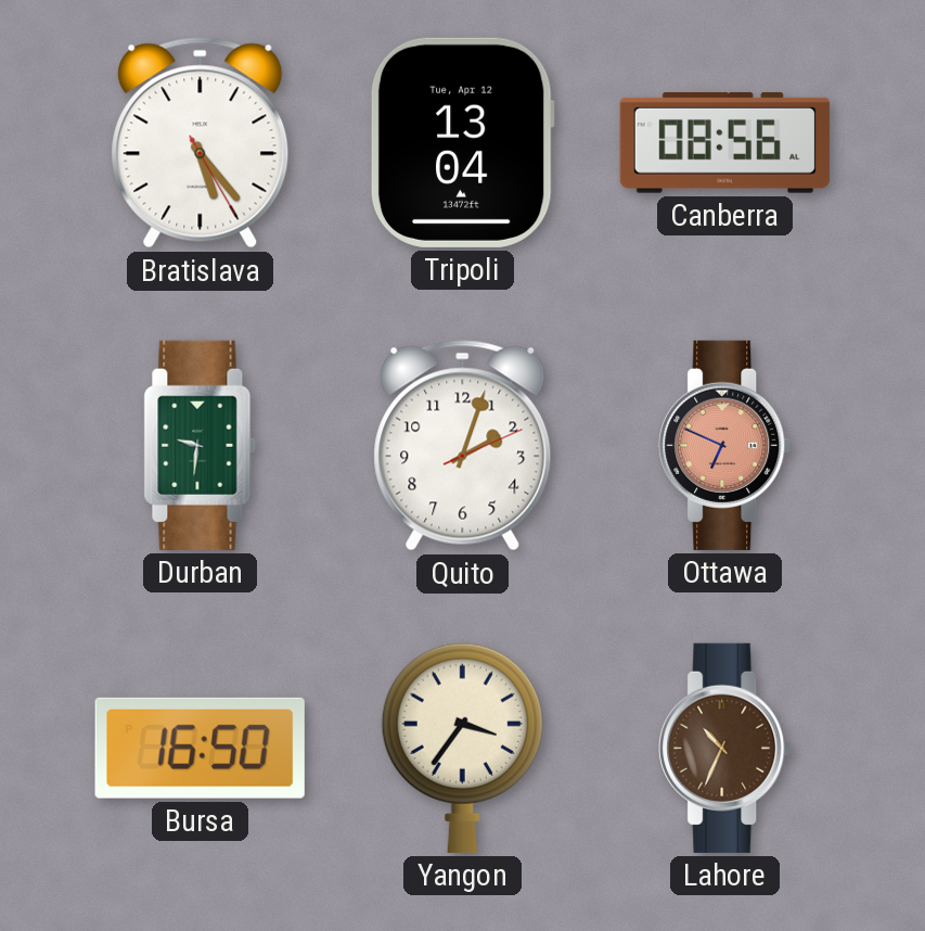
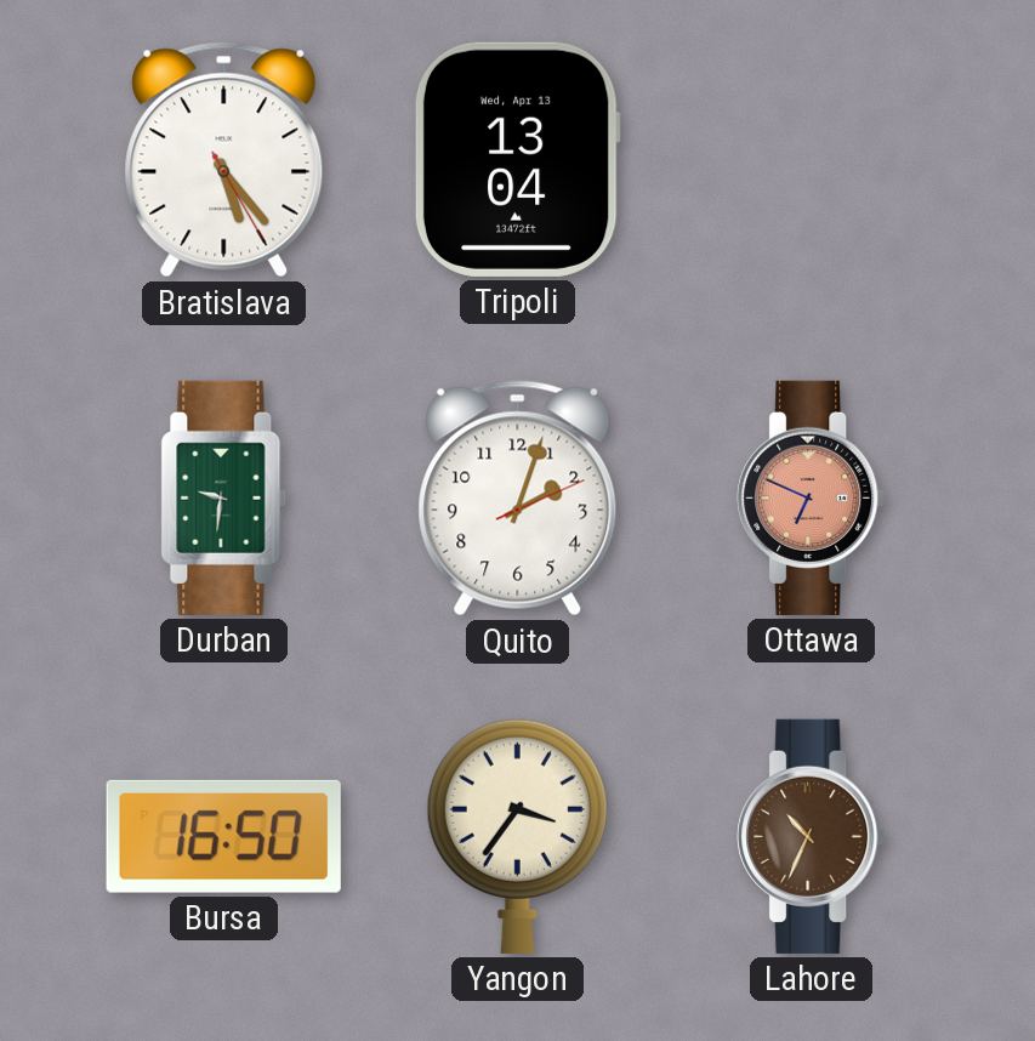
Tripoli date: Tue, Apr 12 -> Wed, Apr 13
Canberra: 08:56 -> none
